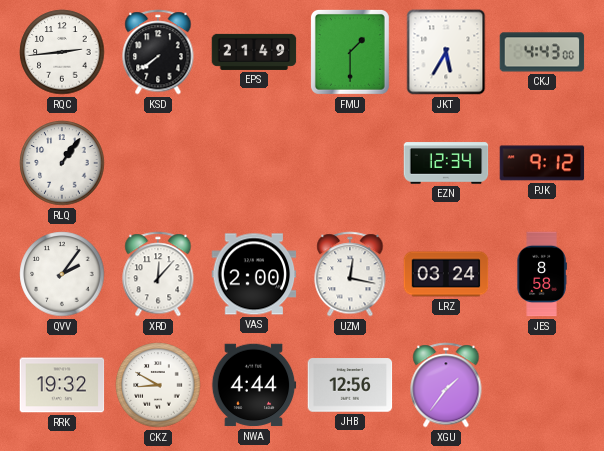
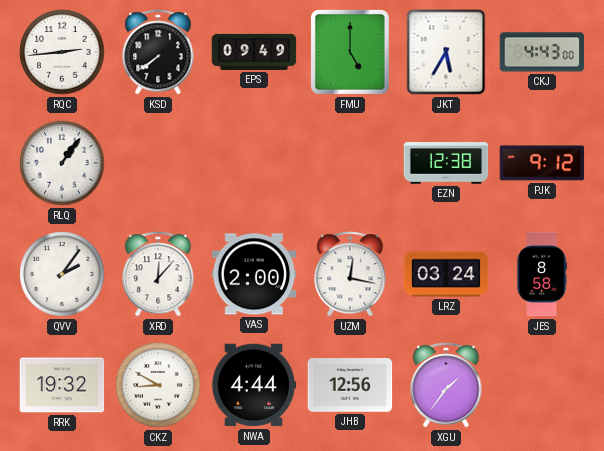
EPS: 21:49 -> 09:49
FMU: 1:30 -> 5:00
EZN: 12:34 -> 12:38
